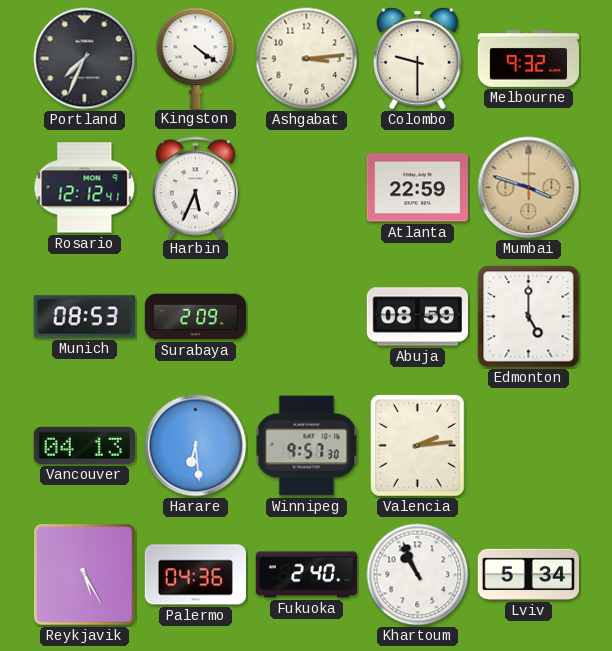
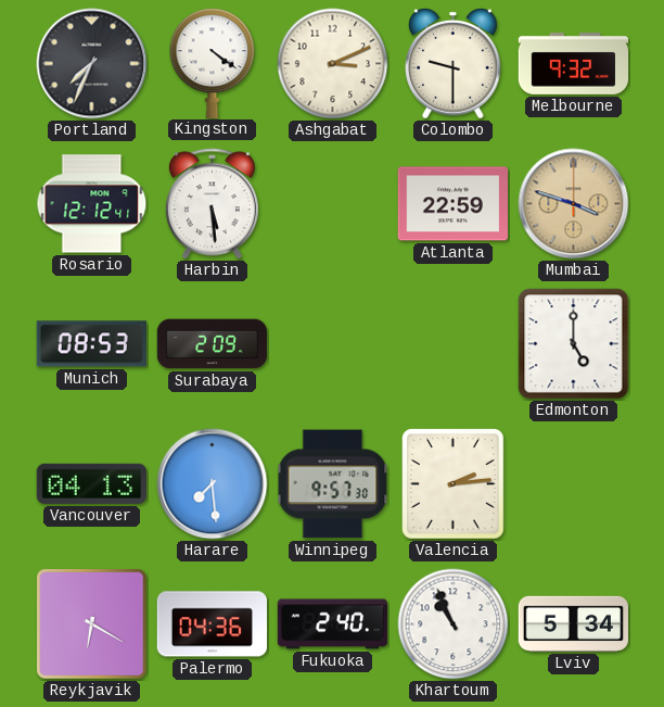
Ashgabat: 3:14 -> 3:11
Harbin: 5:34 -> 5:29
Abuja: 08:59 -> none
Harare: 6:29 -> 7:29
Reykjavik: 5:25 -> 6:20
